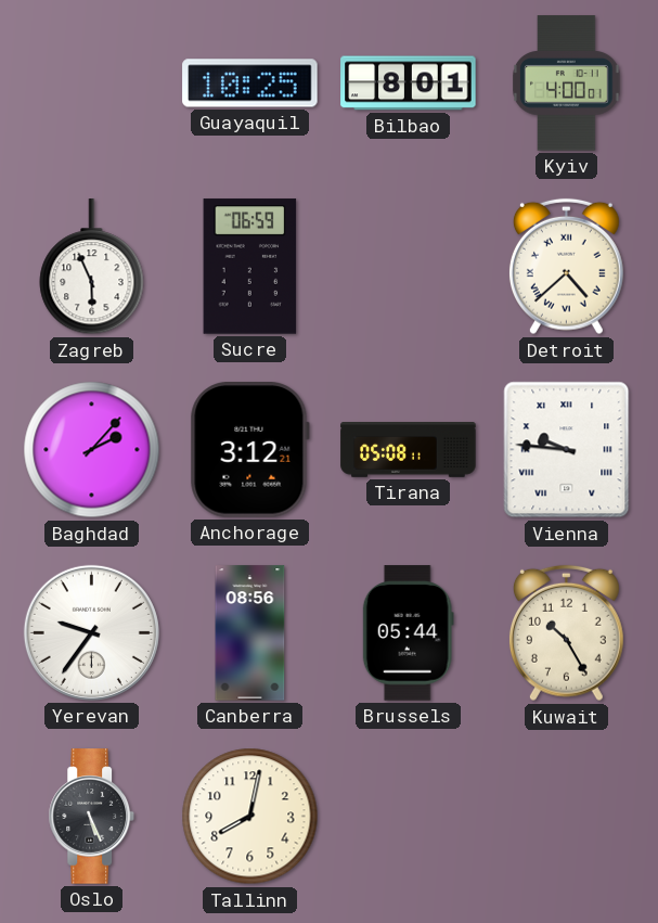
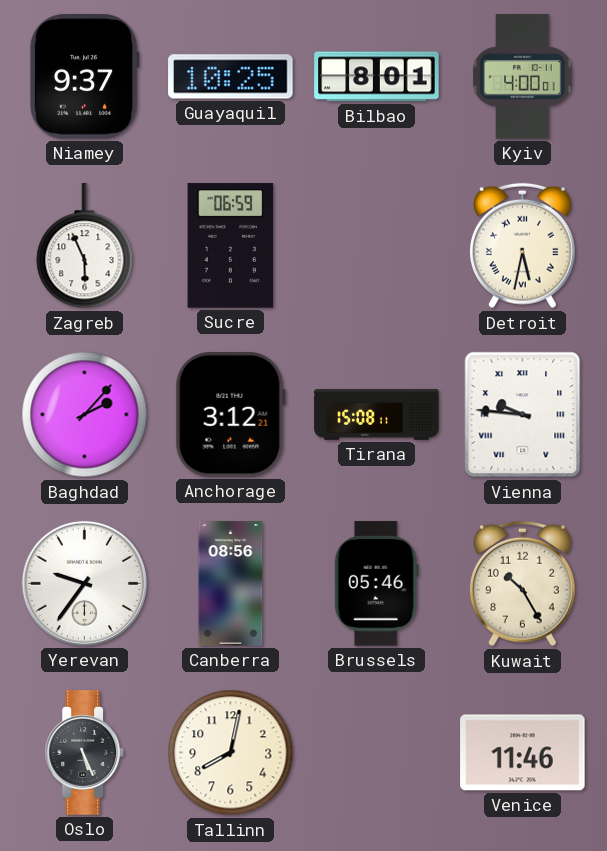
Niamey: none -> 9:37
Detroit: 4:38 -> 5:32
Tirana: 05:08 -> 15:08
Brussels: 05:44 -> 05:46
Venice: none -> 11:46
